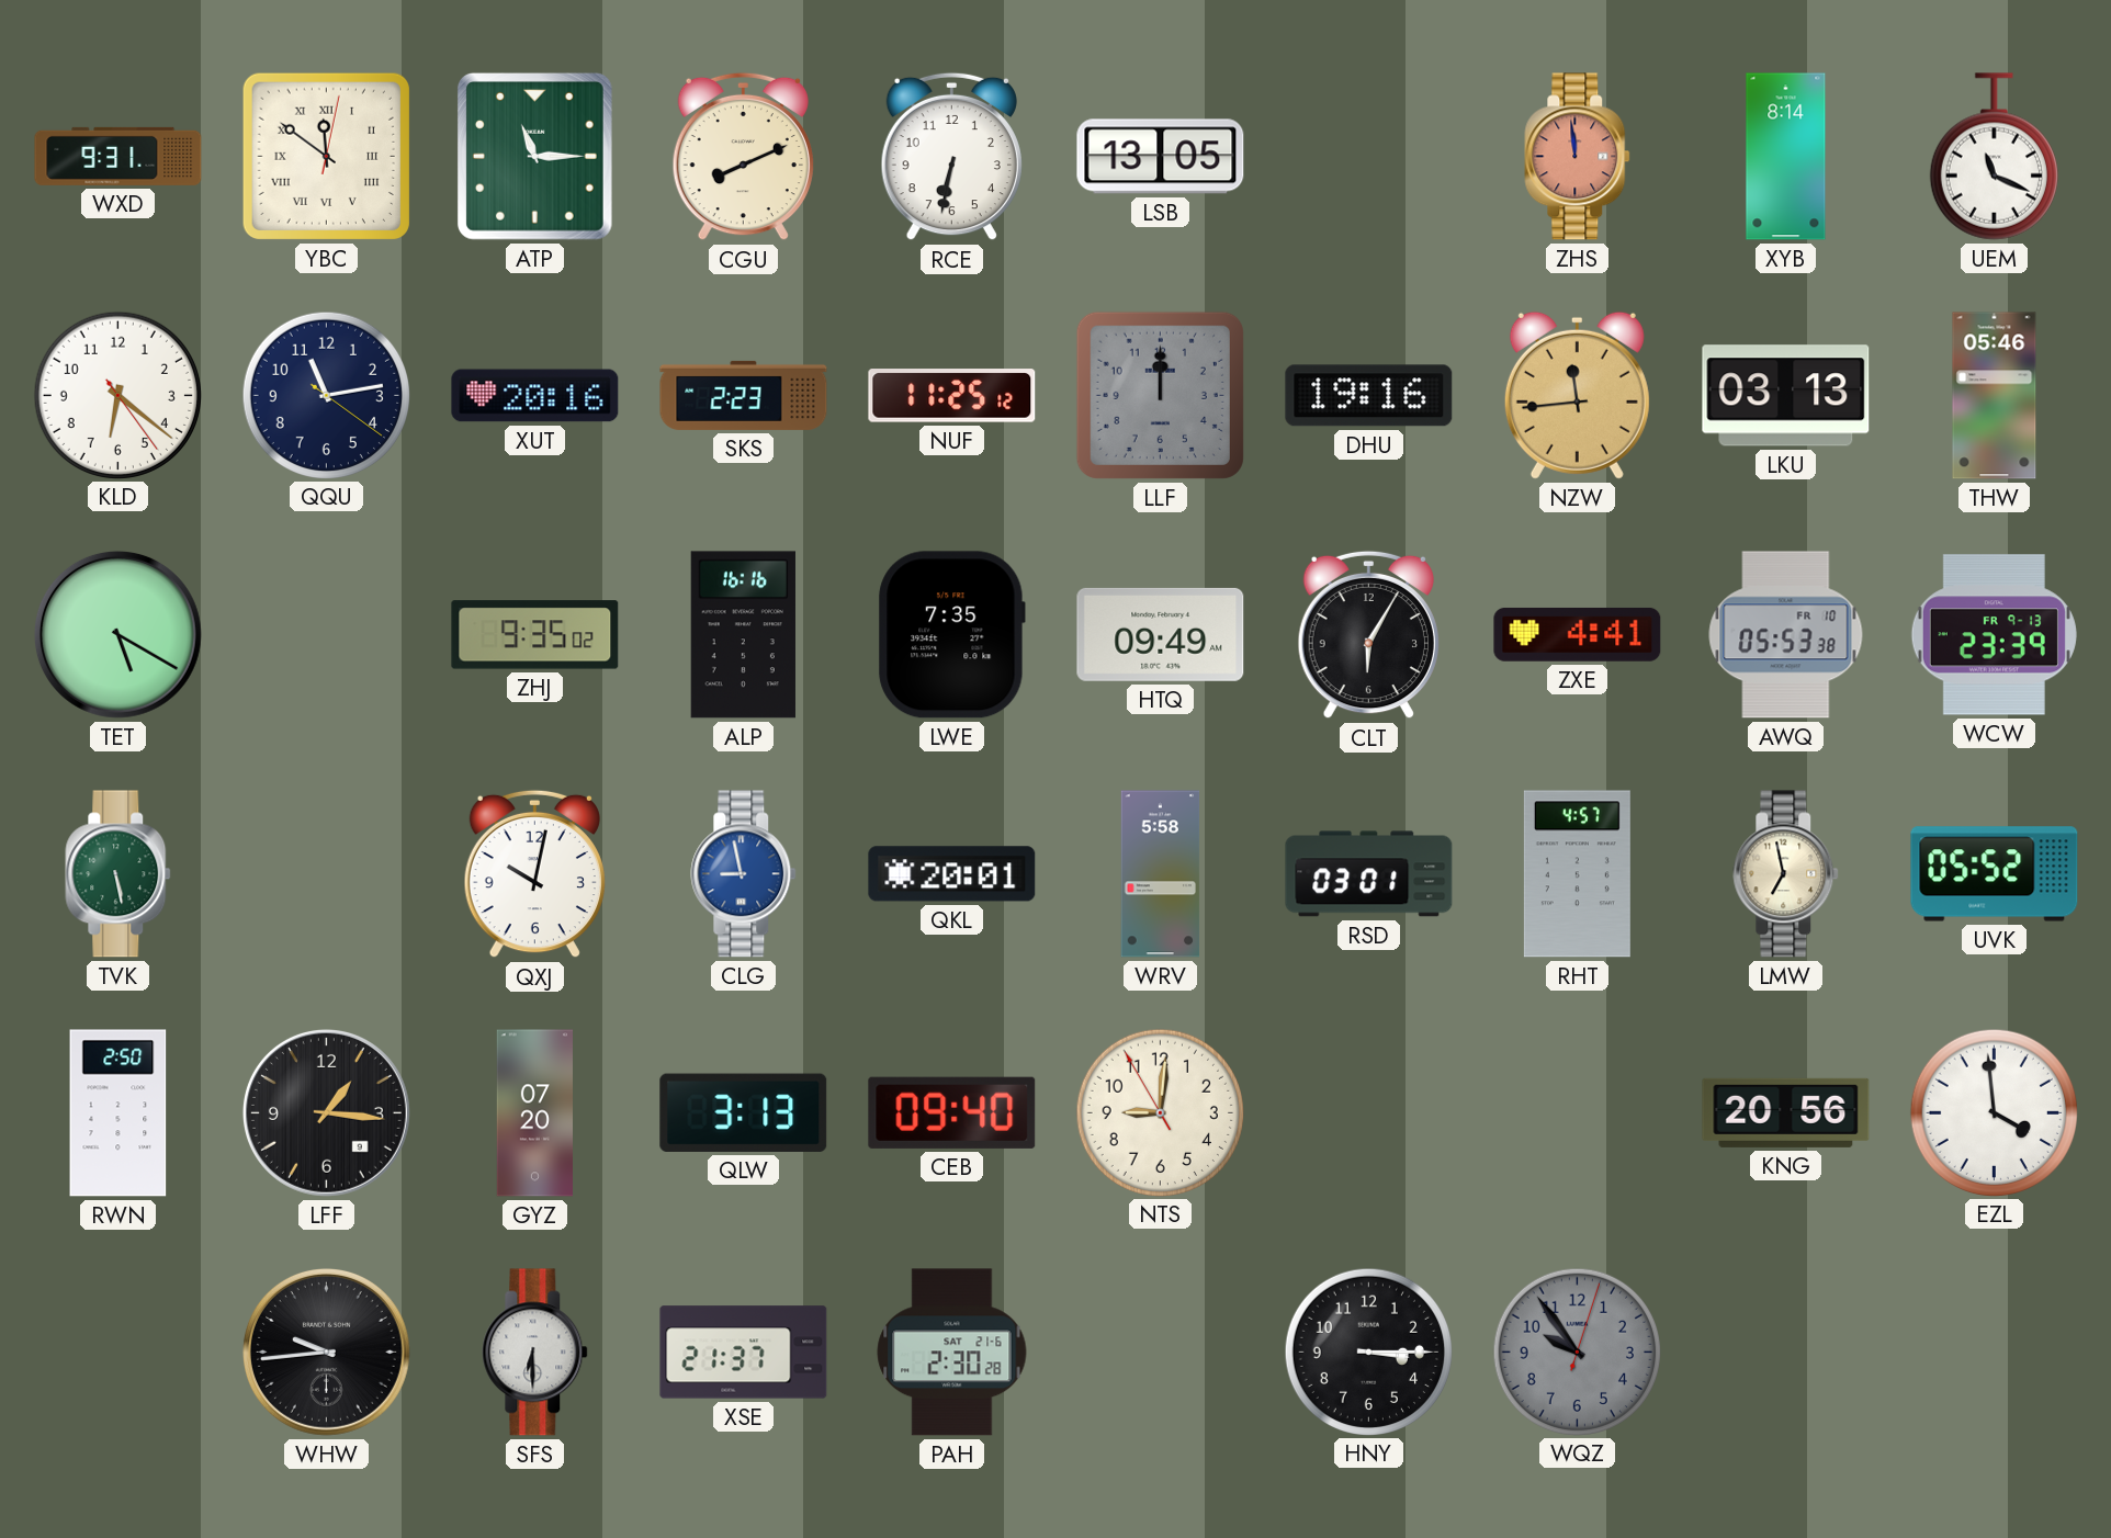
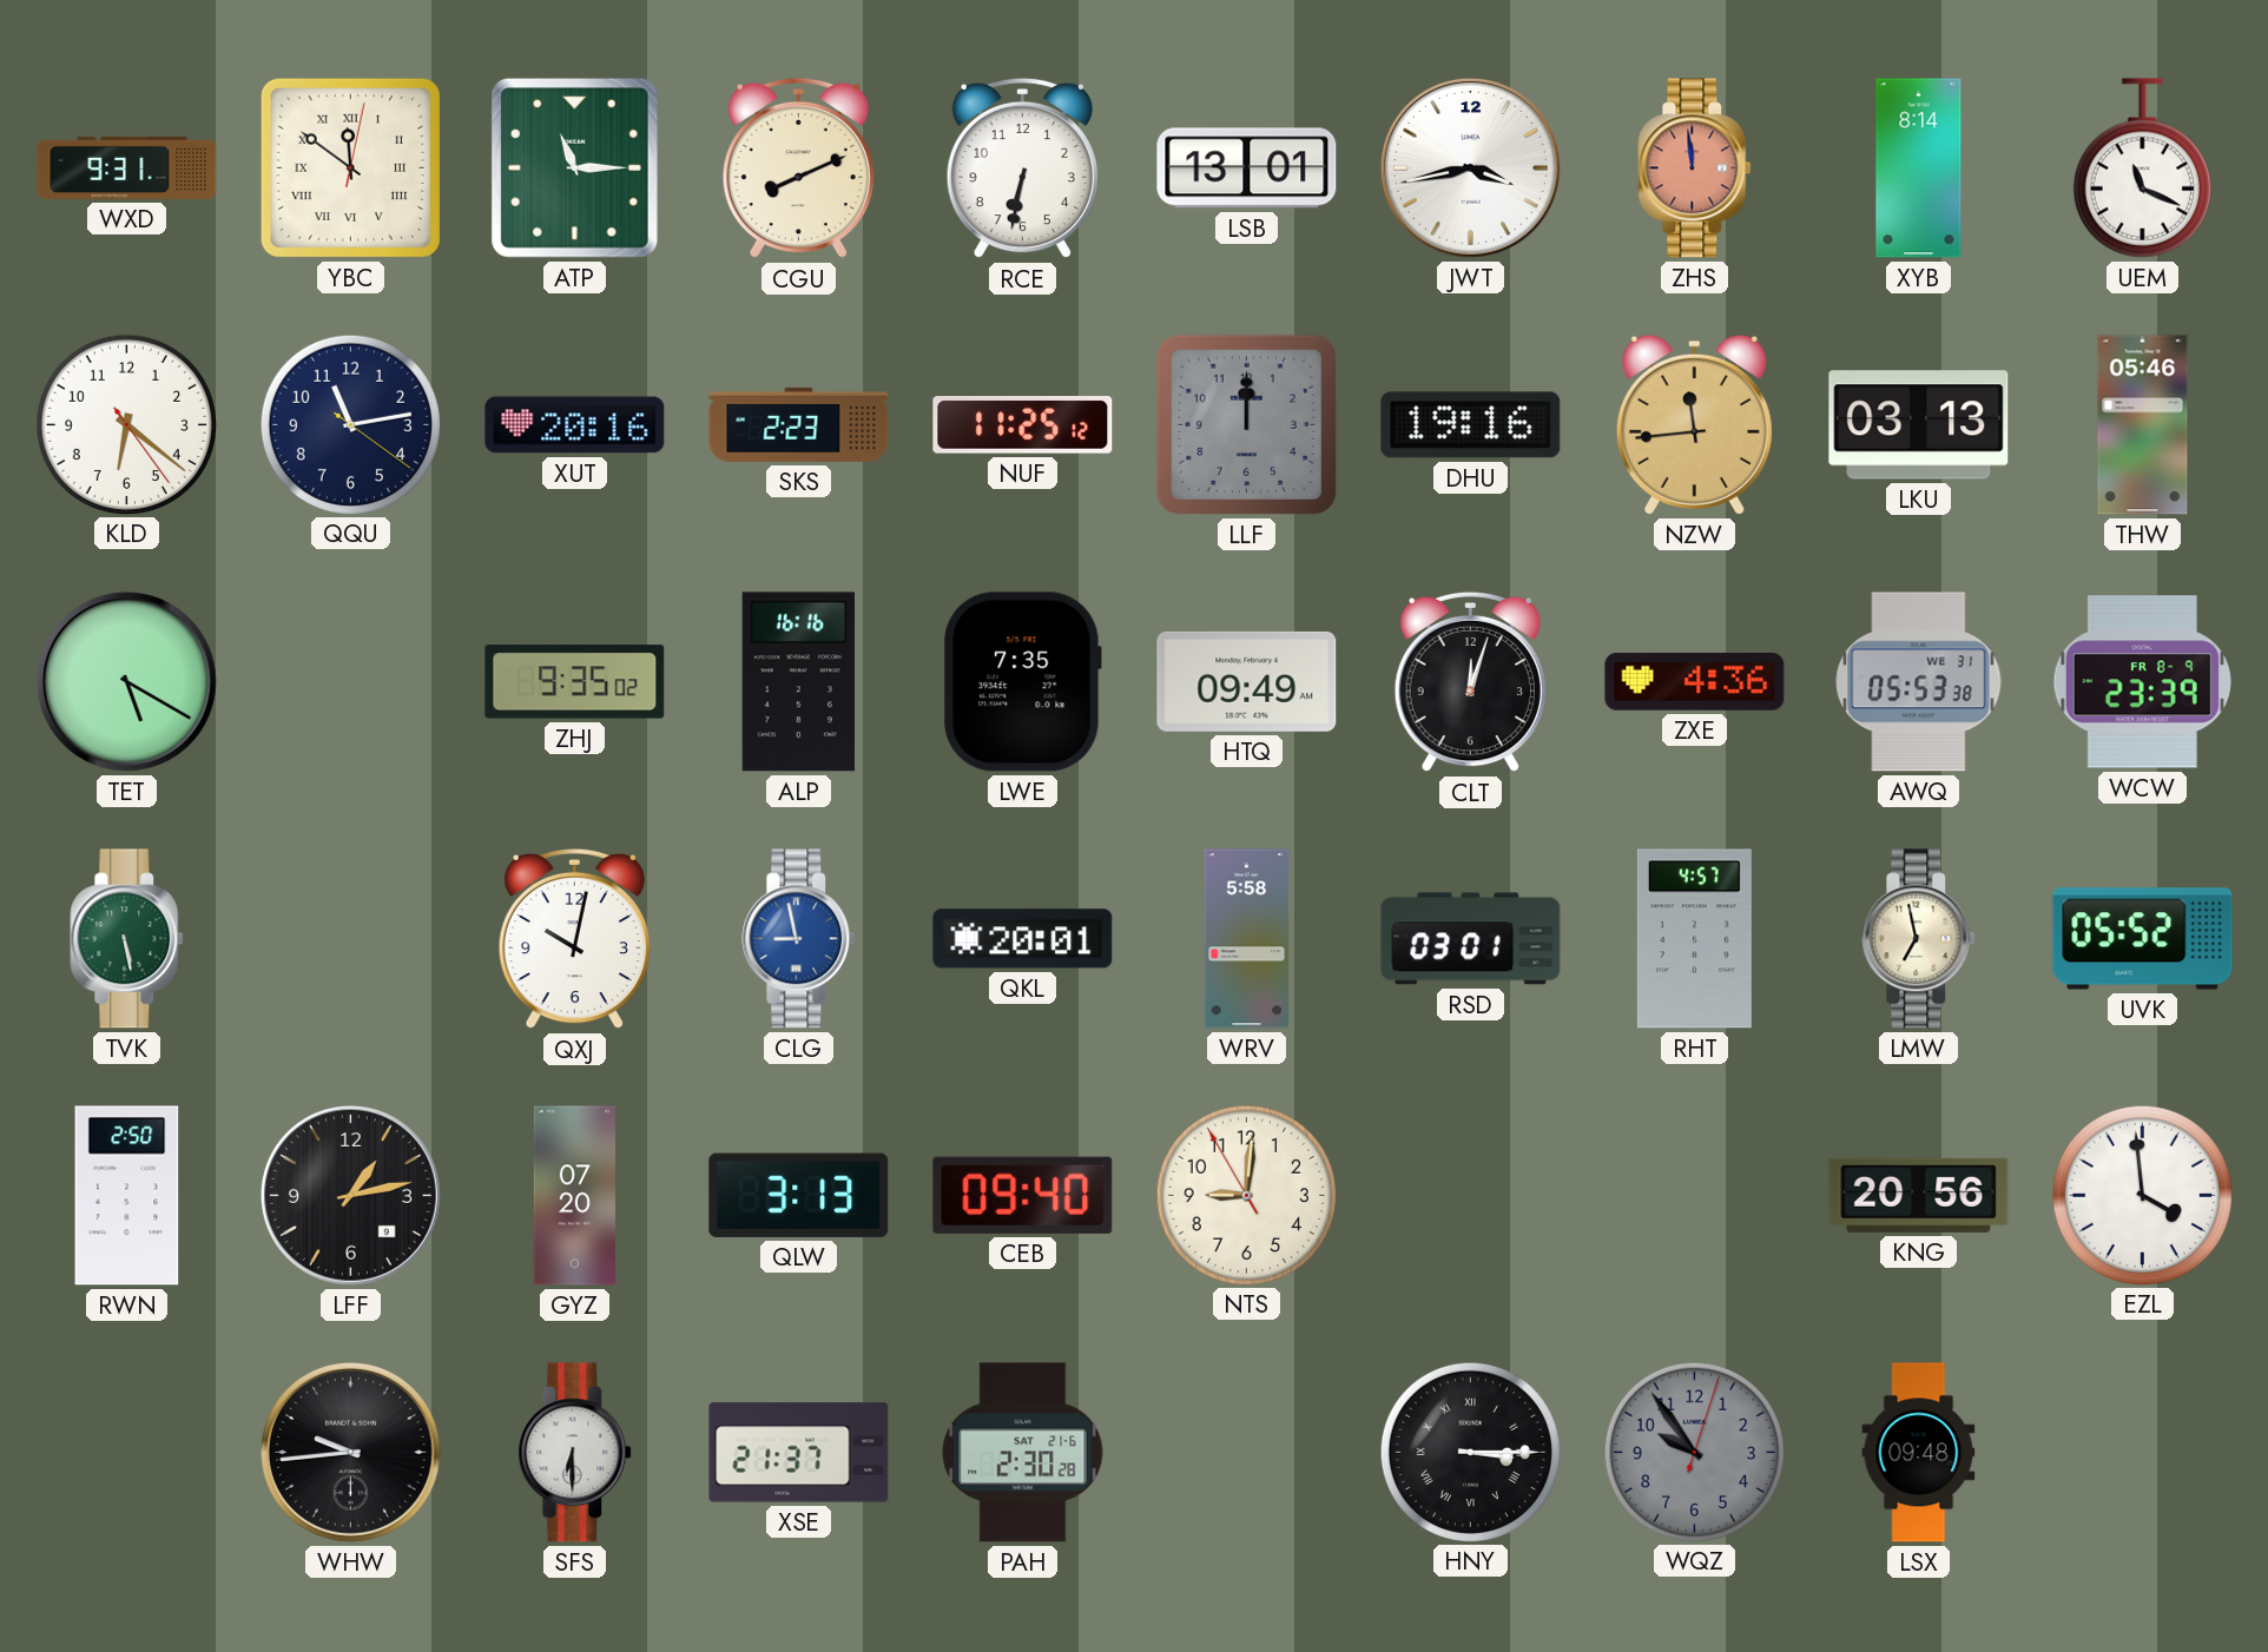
LSB: 13:05 -> 13:01
JWT: none -> 3:43
CLT: 6:05 -> 12:03
ZXE: 4:41 -> 4:36
AWQ date: FR 10 -> WE 31
WCW date: FR 9-13 -> FR 8-9
LFF: 1:16 -> 1:13
HNY numerals: Arabic -> Roman
LSX: none -> 09:48
